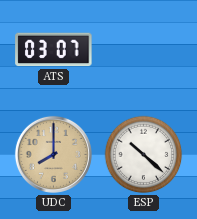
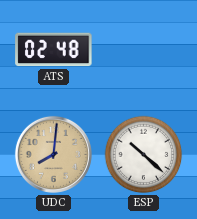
ATS: 03:07 -> 02:48
UDC: 8:00 -> 8:01
